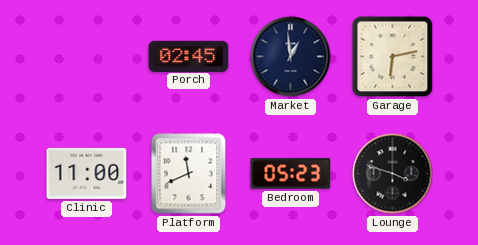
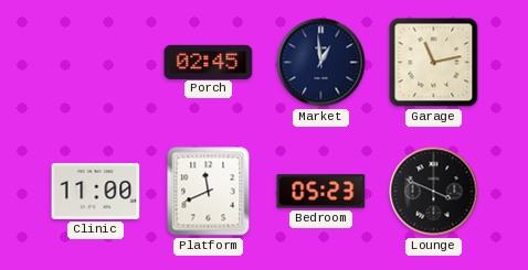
Garage: 6:13 -> 11:13
Lounge: 3:48 -> 3:49
